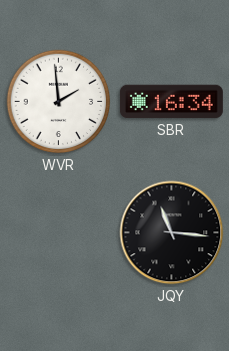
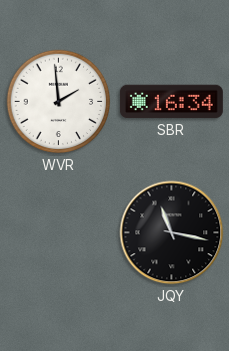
JQY: 11:16 -> 11:17
